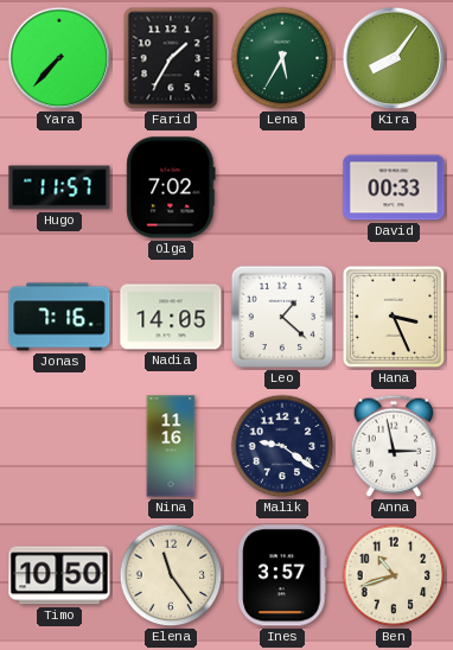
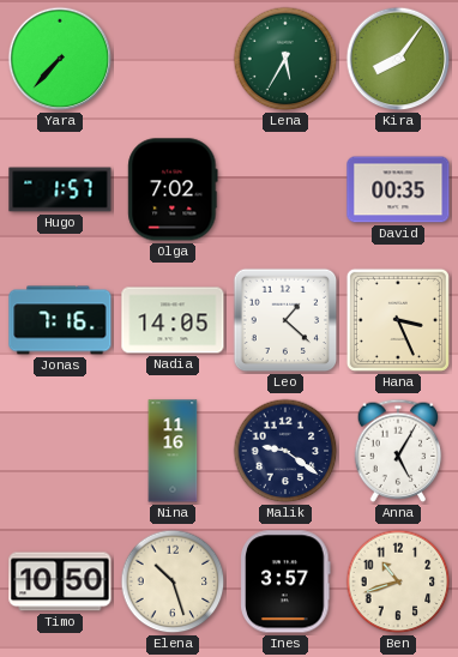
Farid: 1:35 -> none
Hugo: 11:57 -> 1:57
David: 00:33 -> 00:35
Anna: 2:58 -> 5:05
Elena: 11:24 -> 10:27
